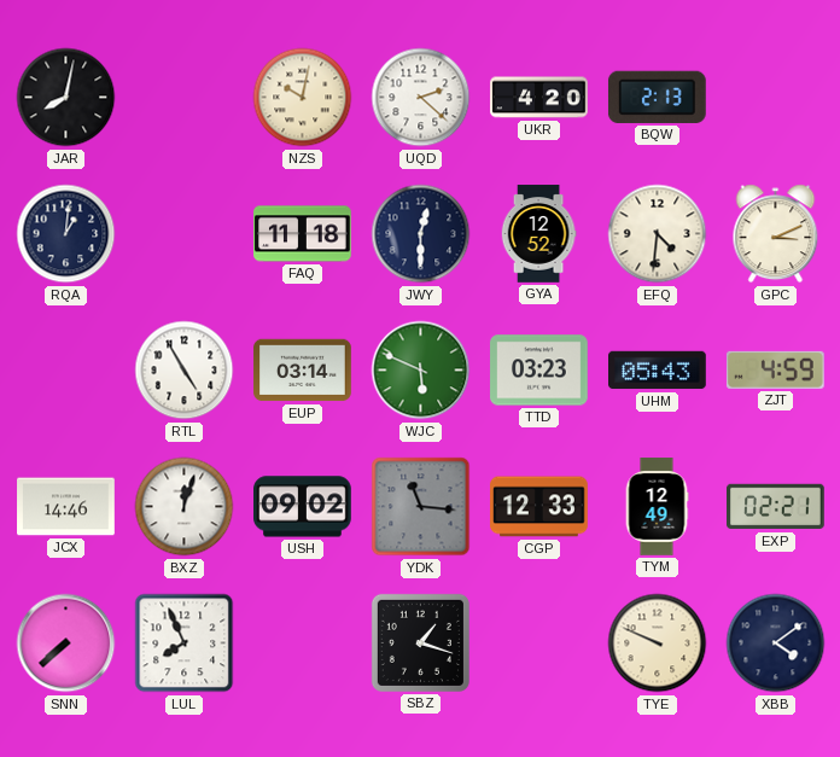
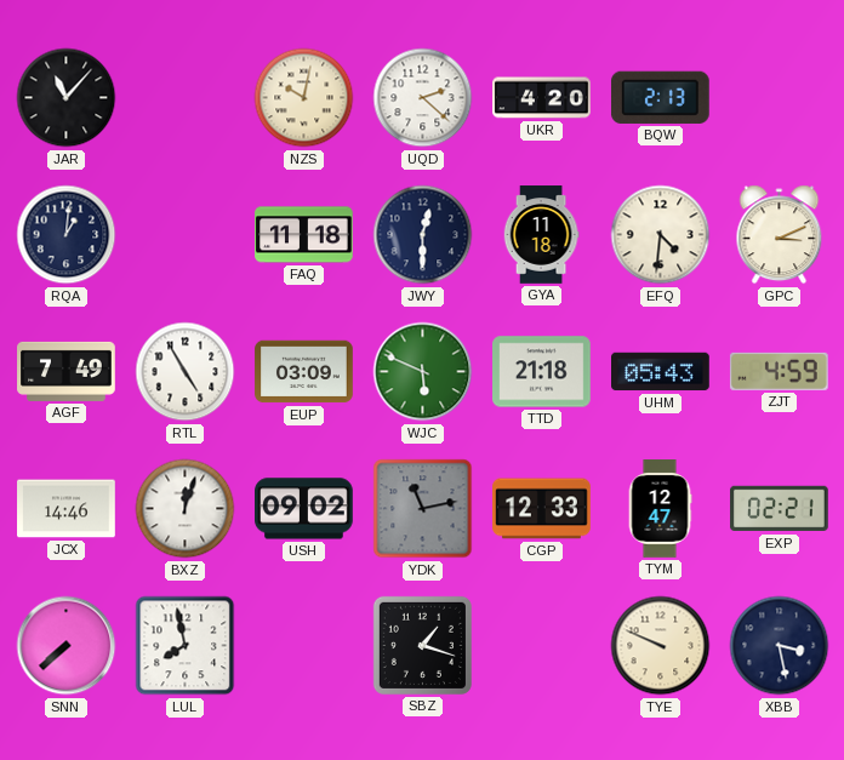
JAR: 8:02 -> 11:07
GYA: 12:52 -> 11:18
AGF: none -> 7:49
EUP: 03:14 -> 03:09
TTD: 03:23 -> 21:18
YDK: 11:16 -> 11:13
TYM: 12:49 -> 12:47
LUL: 7:56 -> 7:58
XBB: 4:09 -> 3:28
